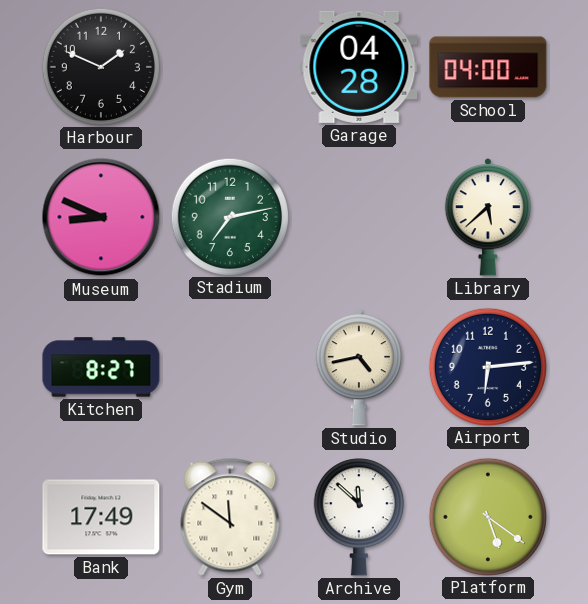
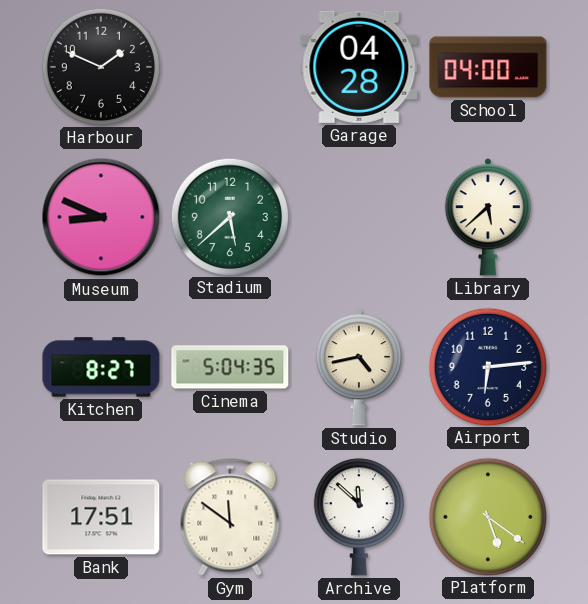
Stadium: 7:13 -> 5:38
Cinema: none -> 5:04
Bank: 17:49 -> 17:51
